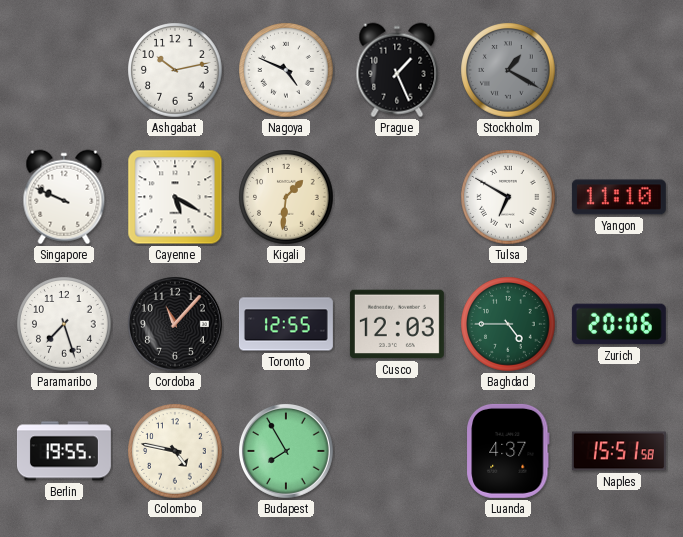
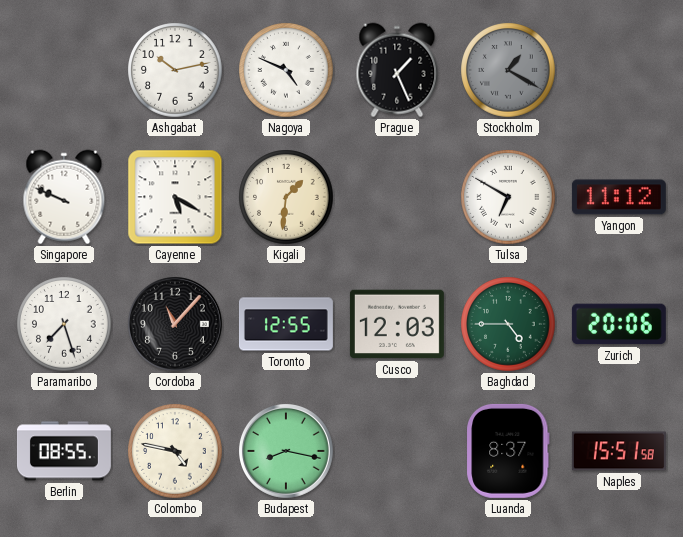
Yangon: 11:10 -> 11:12
Berlin: 19:55 -> 08:55
Budapest: 7:55 -> 8:17
Luanda: 4:37 -> 8:37
